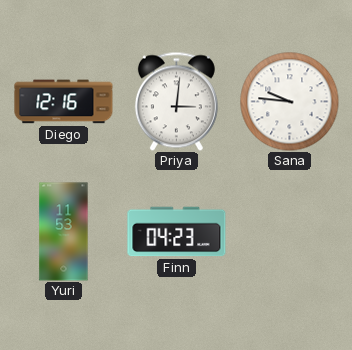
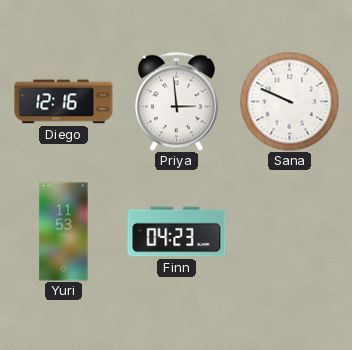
Priya: 3:01 -> 2:59
Sana: 9:46 -> 9:49
